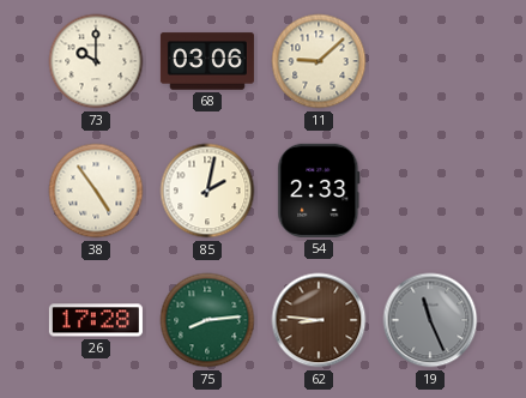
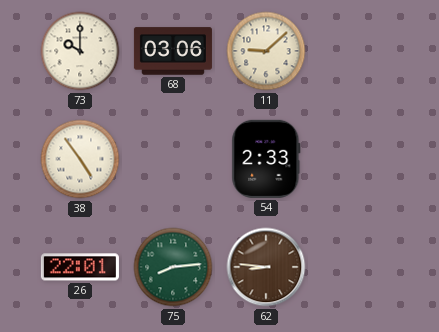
85: 2:02 -> none
26: 17:28 -> 22:01
19: 11:26 -> none
